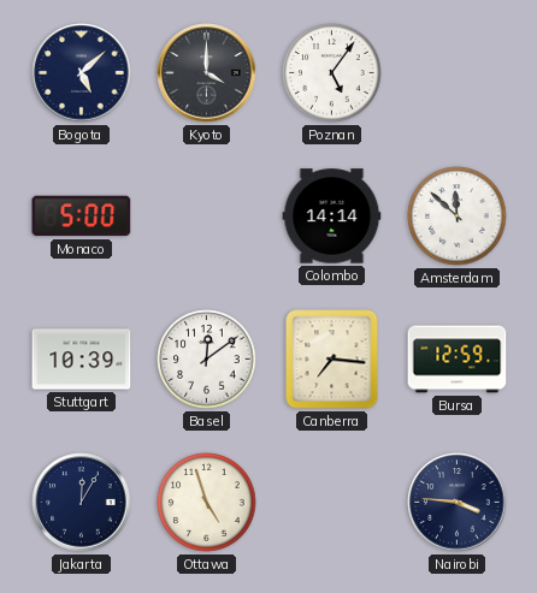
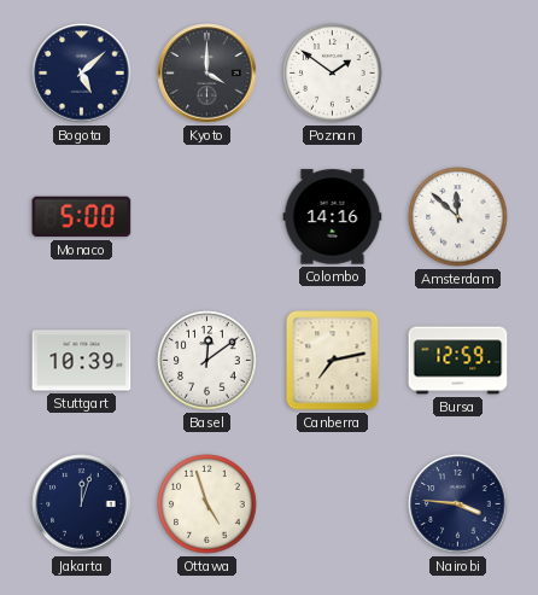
Poznan: 5:06 -> 1:51
Colombo: 14:14 -> 14:16
Canberra: 7:16 -> 7:13
Jakarta: 12:05 -> 12:03
